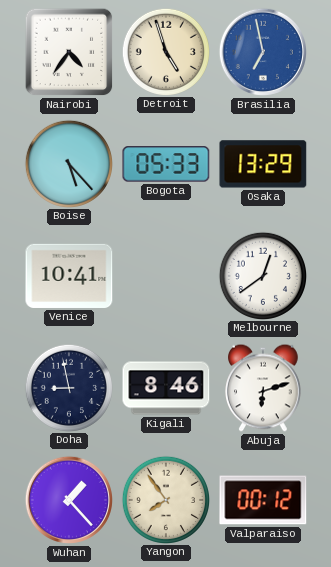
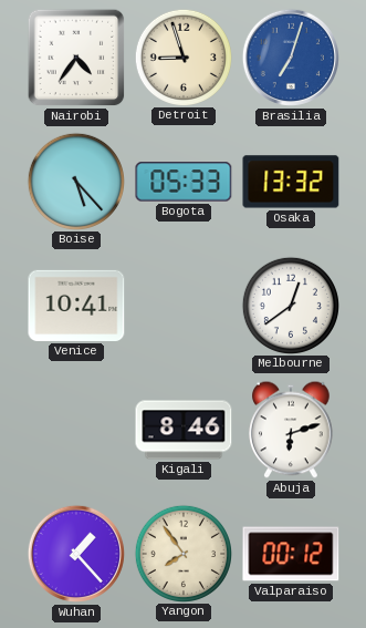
Detroit: 4:57 -> 8:57
Brasilia: 6:58 -> 7:03
Osaka: 13:29 -> 13:32
Doha: 8:58 -> none
